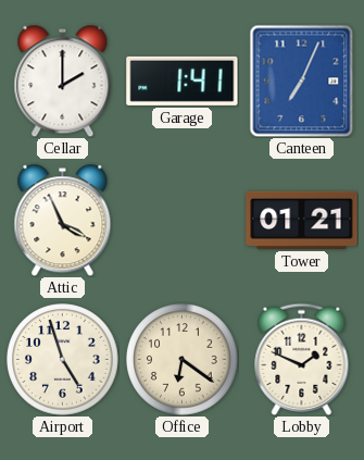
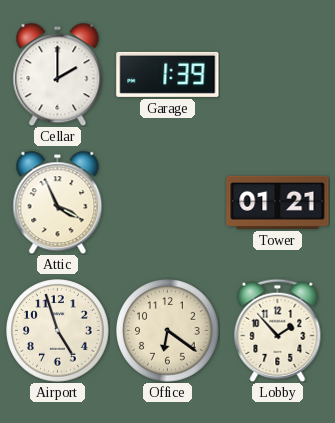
Garage: 1:41 -> 1:39
Canteen: 7:04 -> none
Lobby: 1:49 -> 1:53
